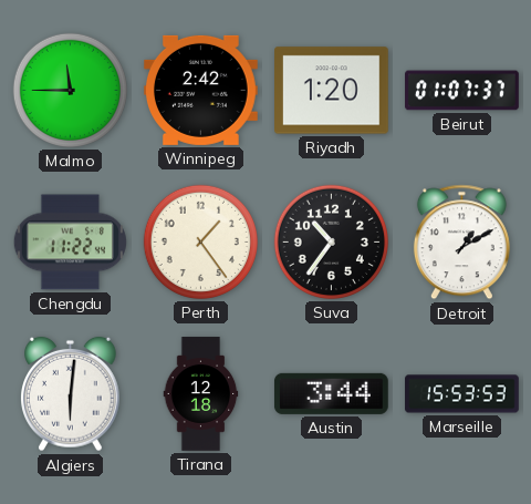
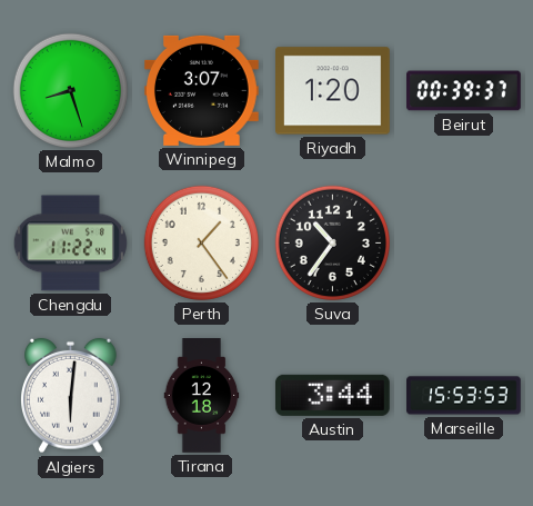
Malmo: 11:45 -> 8:27
Winnipeg: 2:42 -> 3:07
Beirut: 01:07 -> 00:39
Detroit: 1:10 -> none
